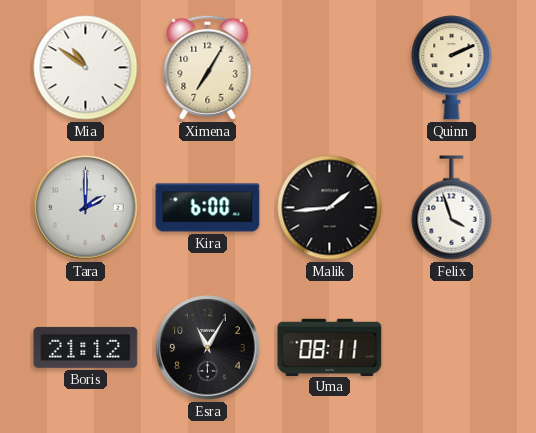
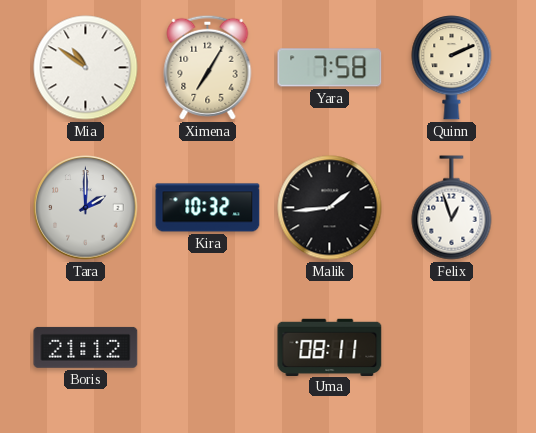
Yara: none -> 7:58
Kira: 6:00 -> 10:32
Felix: 3:57 -> 12:57
Esra: 11:05 -> none
